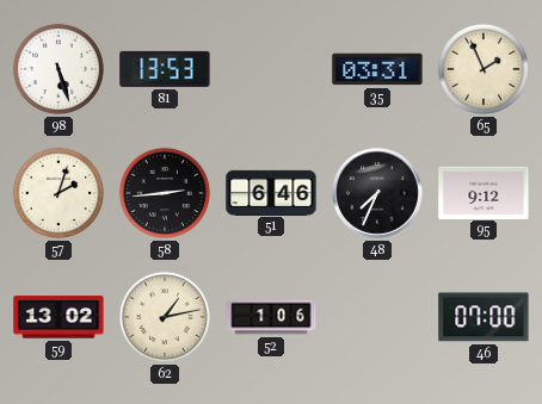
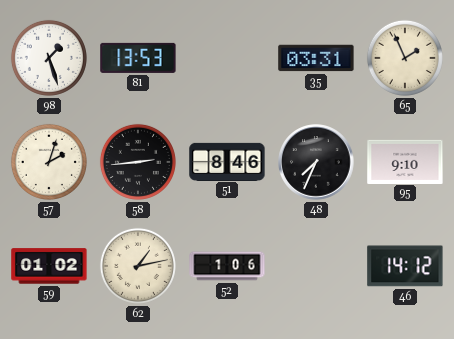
98: 5:27 -> 1:27
51: 6:46 -> 8:46
95: 9:12 -> 9:10
59: 13:02 -> 01:02
46: 07:00 -> 14:12
